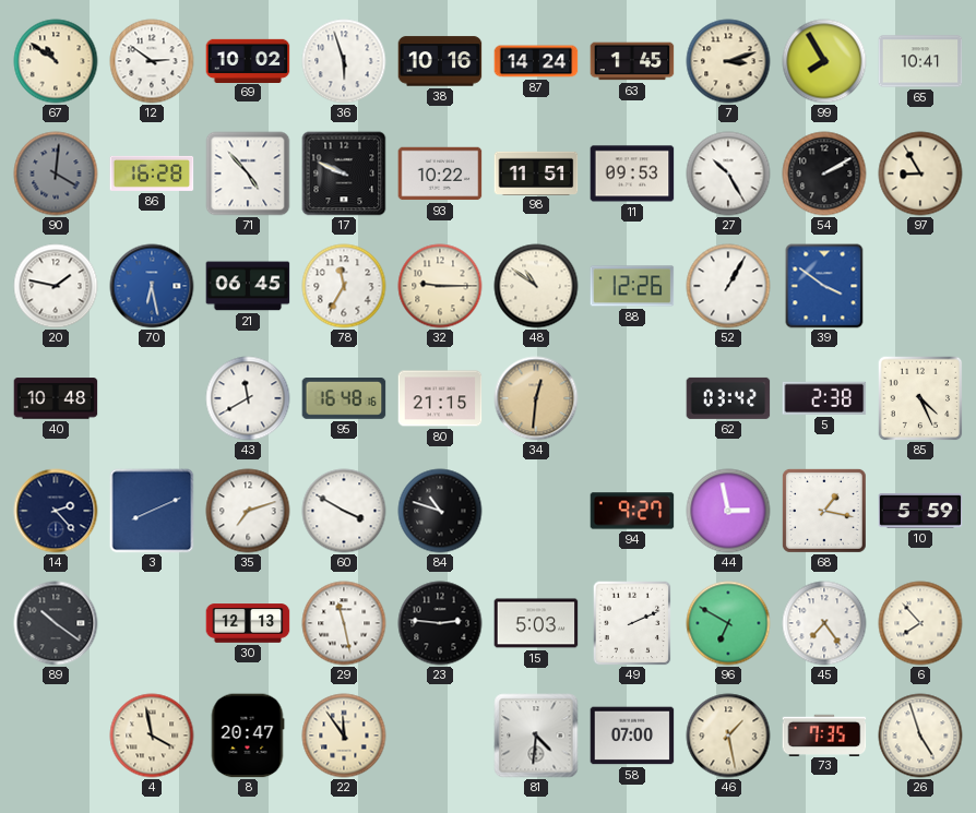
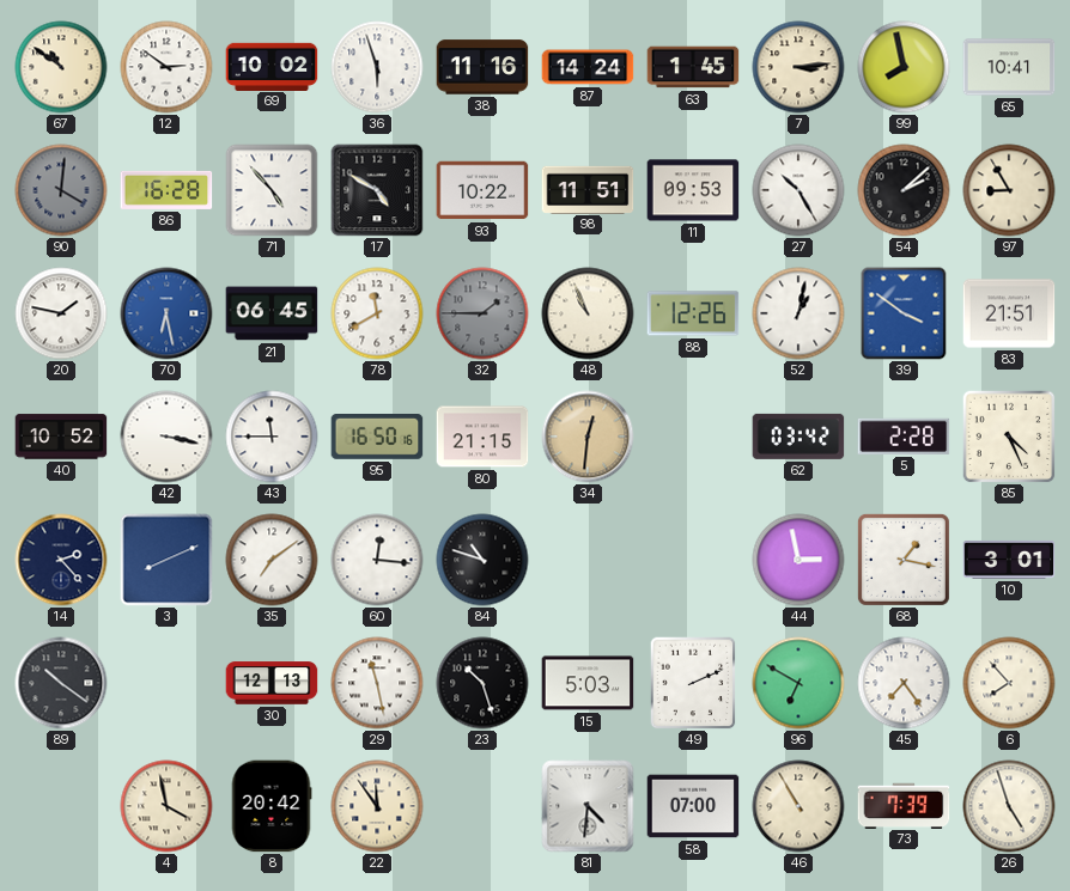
38: 10:16 -> 11:16
7: 3:12 -> 3:14
99: 7:55 -> 7:58
17: 9:49 -> 4:50
54: 2:10 -> 2:08
78: 11:35 -> 11:40
32: 9:15 -> 1:45
32 dial: cream -> grey
48: 10:51 -> 10:56
52: 1:05 -> 1:02
83: none -> 21:51
40: 10:48 -> 10:52
42: none -> 3:17
43: 11:40 -> 11:45
95: 16:48 -> 16:50
5: 2:38 -> 2:28
35: 7:12 -> 7:09
60: 3:50 -> 12:16
94: 9:27 -> none
10: 5:59 -> 3:01
23: 2:46 -> 10:27
8: 20:47 -> 20:42
46: 1:28 -> 10:55
73: 7:35 -> 7:39
